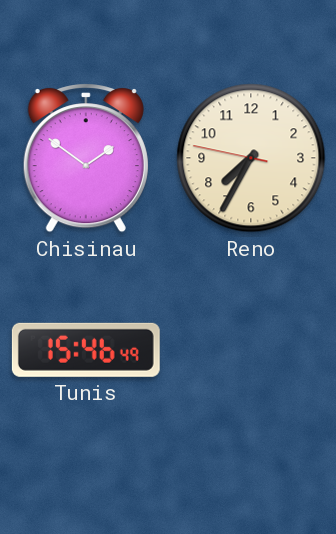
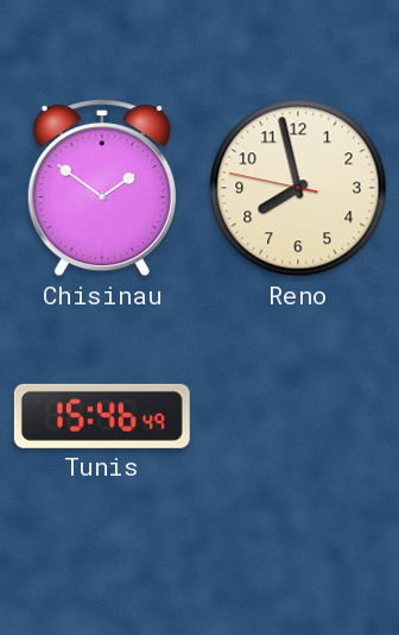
Reno: 7:34 -> 7:57
